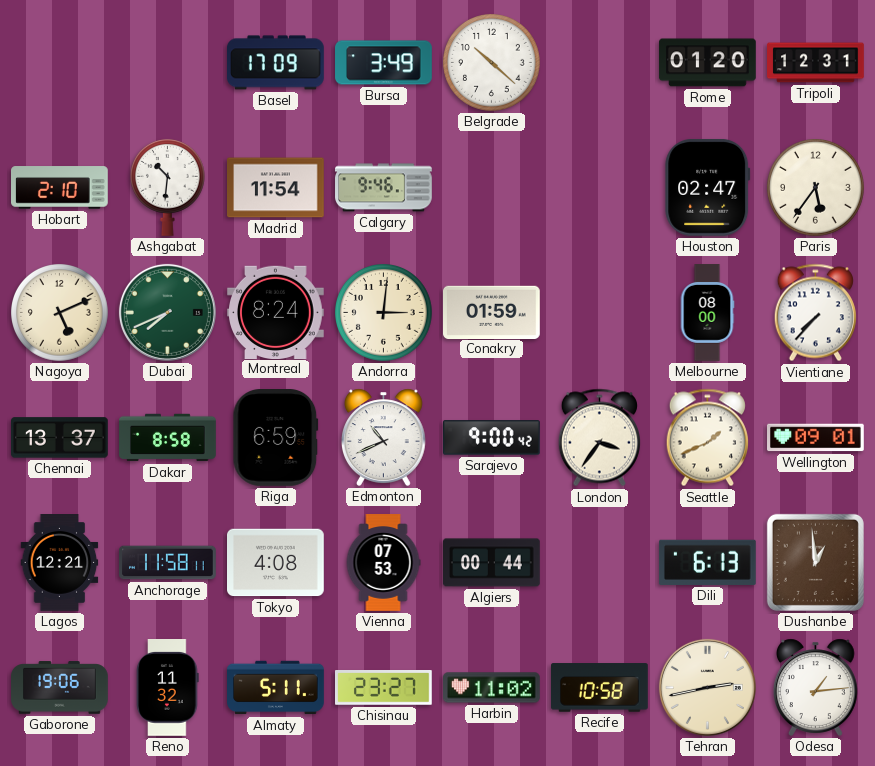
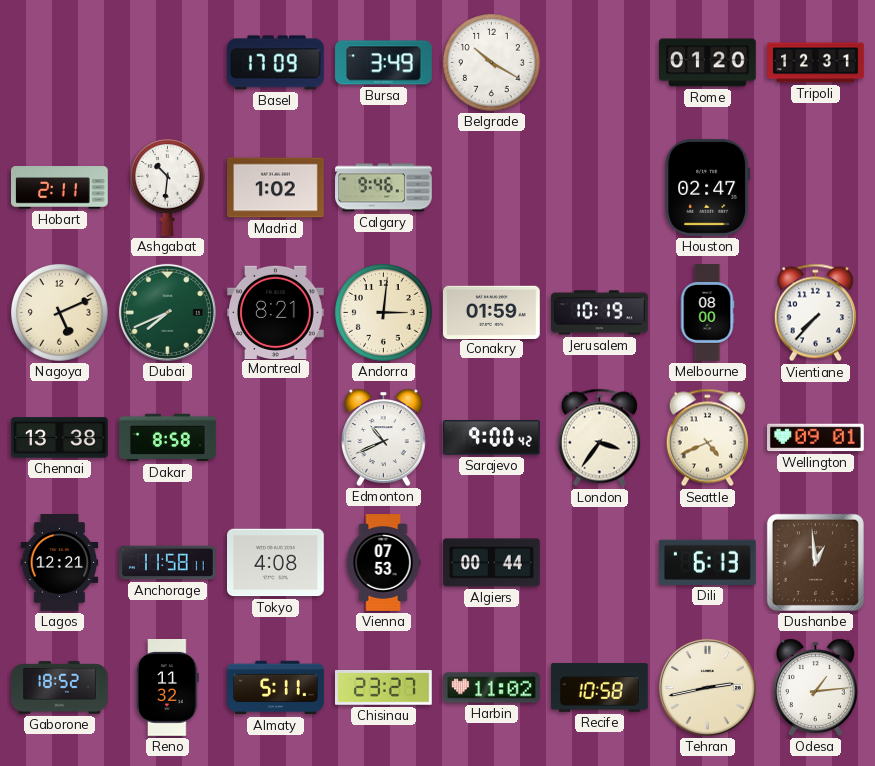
Belgrade: 10:22 -> 10:20
Hobart: 2:10 -> 2:11
Madrid: 11:54 -> 1:02
Paris: 5:36 -> none
Montreal: 8:24 -> 8:21
Jerusalem: none -> 10:19
Chennai: 13:37 -> 13:38
Riga: 6:59 -> none
Seattle: 1:41 -> 4:41
Gaborone: 19:06 -> 18:52
